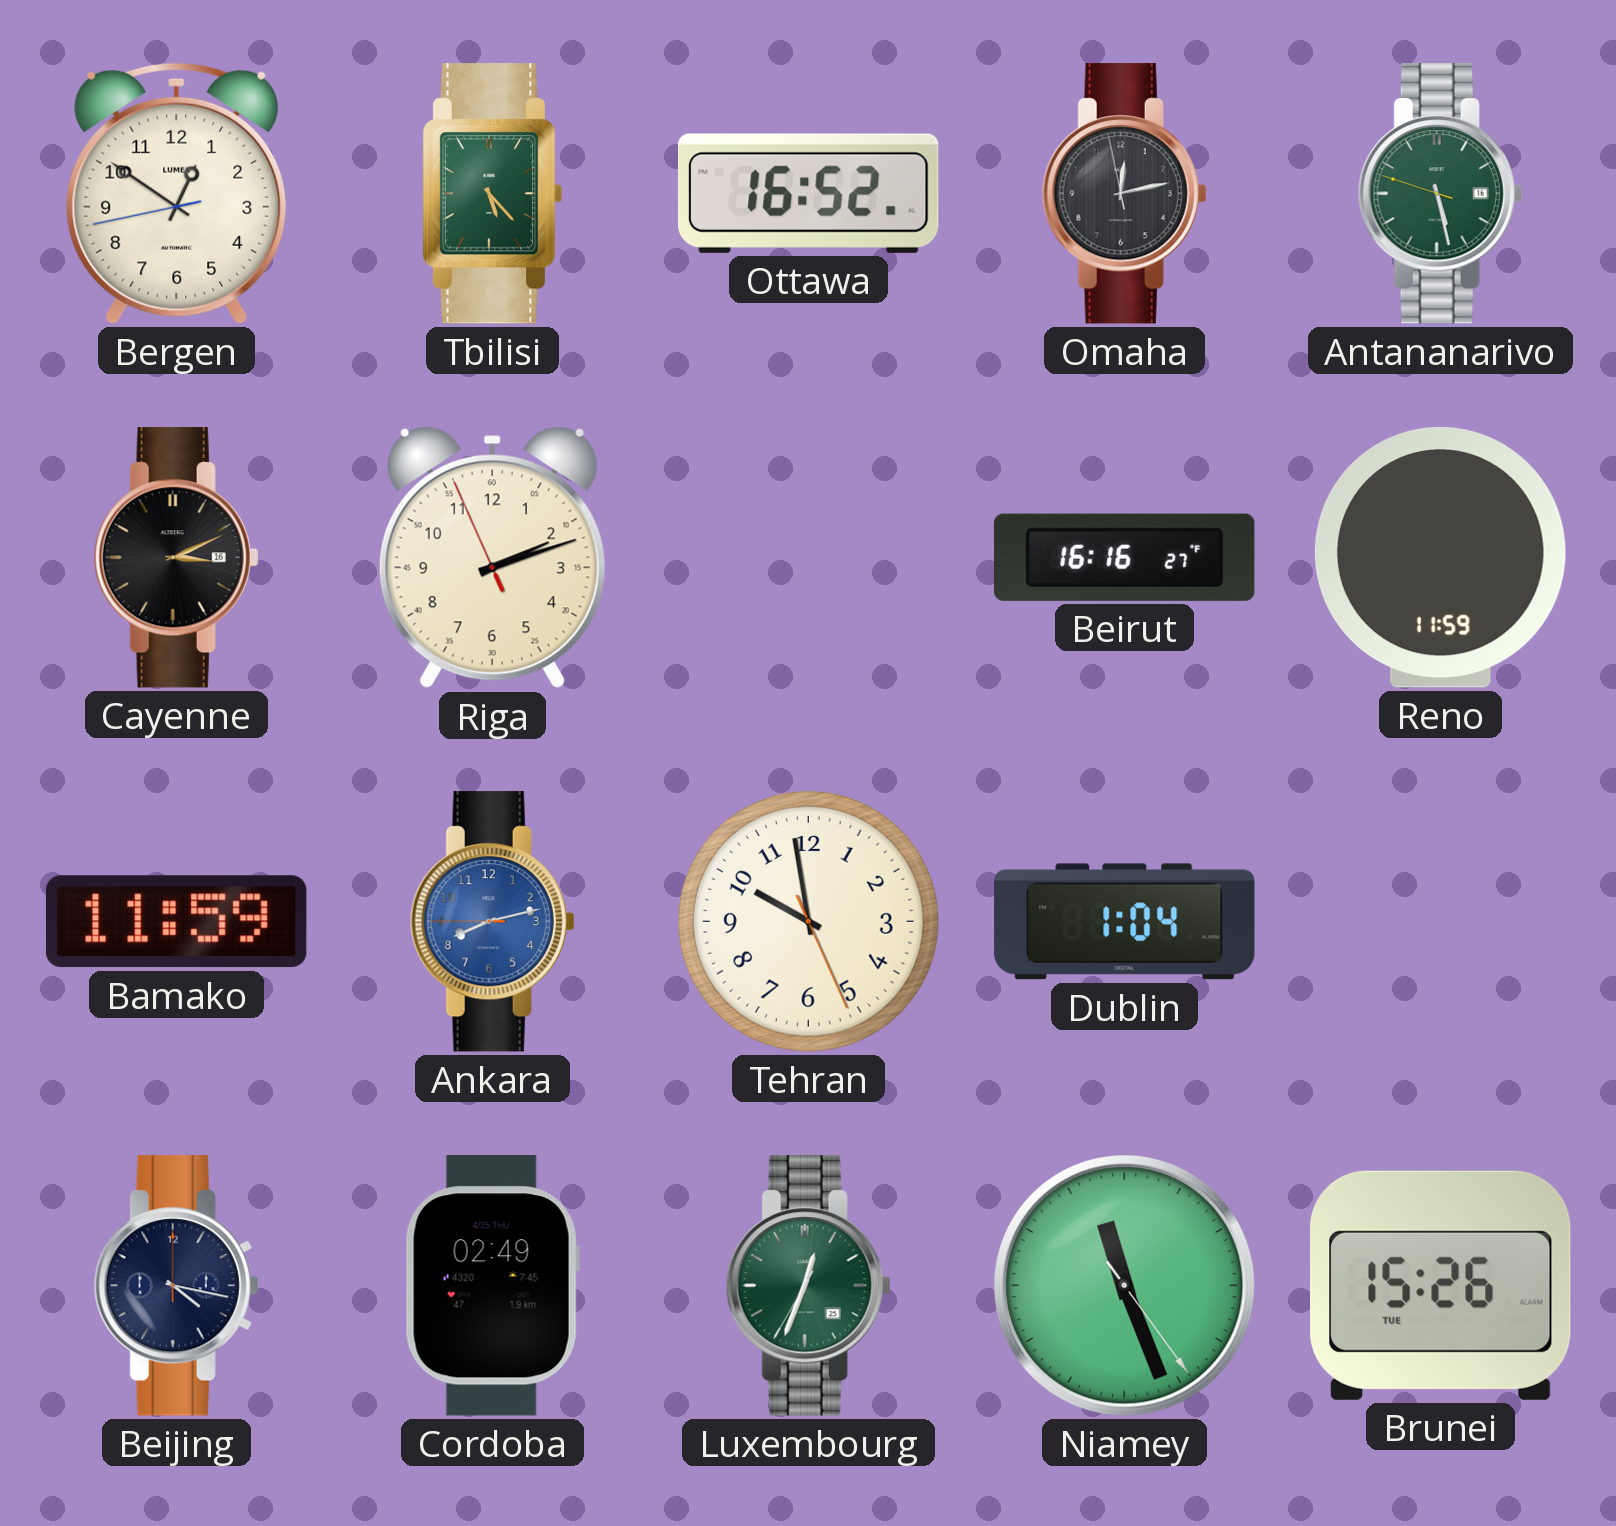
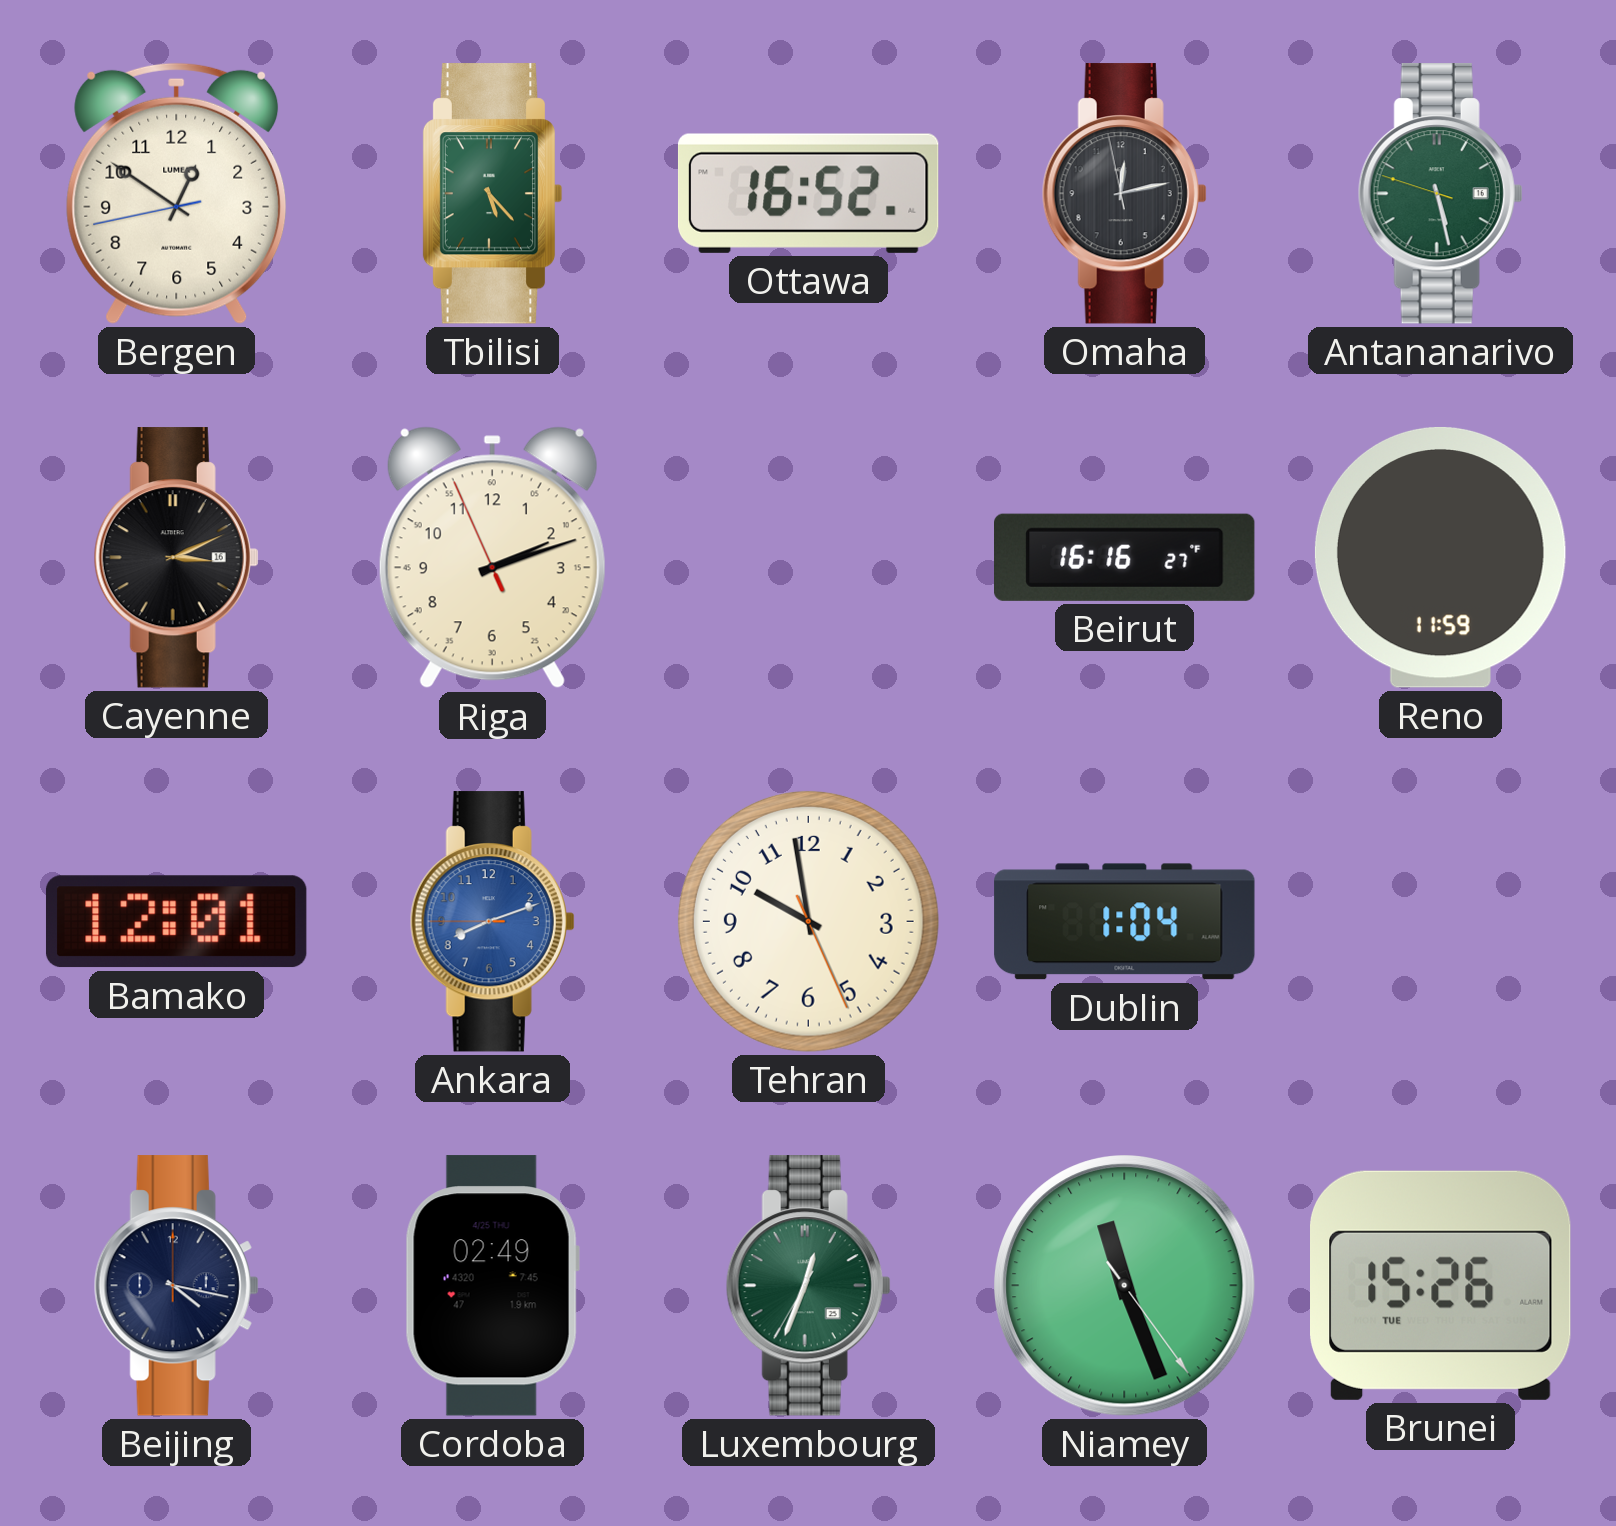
Bamako: 11:59 -> 12:01
Ankara: 8:12 -> 8:11
